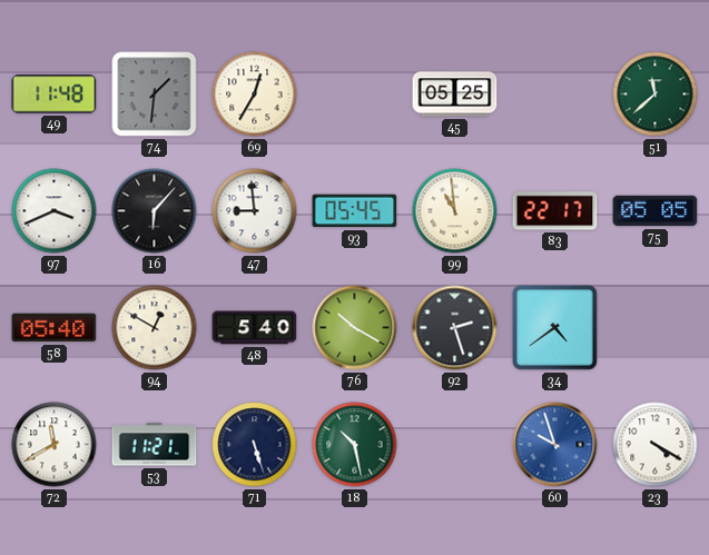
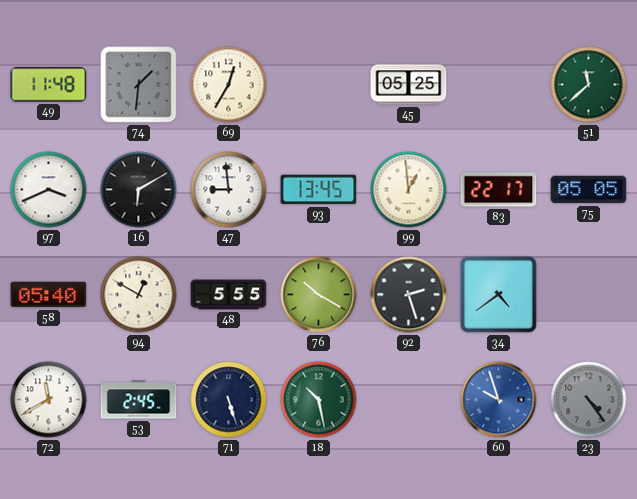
16: 6:07 -> 6:10
93: 05:45 -> 13:45
99: 10:59 -> 12:59
48: 5:40 -> 5:55
53: 11:21 -> 2:45
23: 4:20 -> 4:24
23 dial: white -> grey
